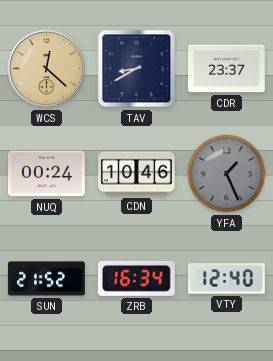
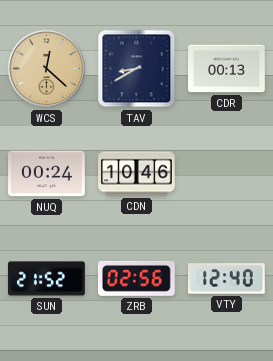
CDR: 23:37 -> 00:13
YFA: 1:26 -> none
ZRB: 16:34 -> 02:56
